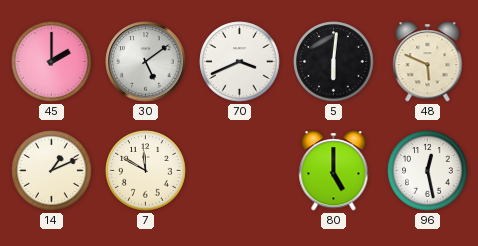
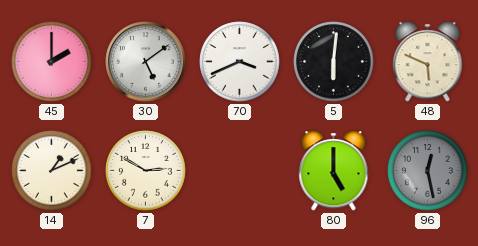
7: 11:50 -> 2:50
96 dial: white -> grey
